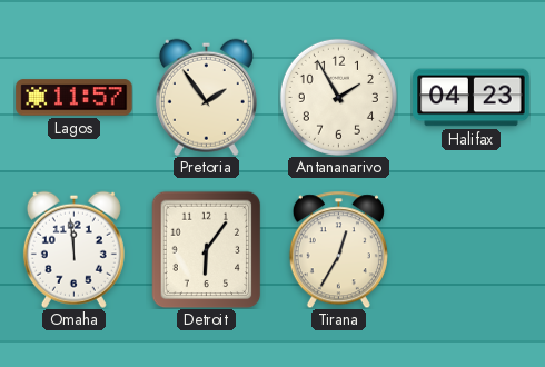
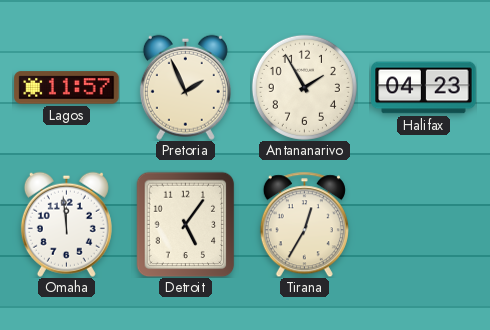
Pretoria: 1:54 -> 1:56
Detroit: 6:06 -> 5:06
